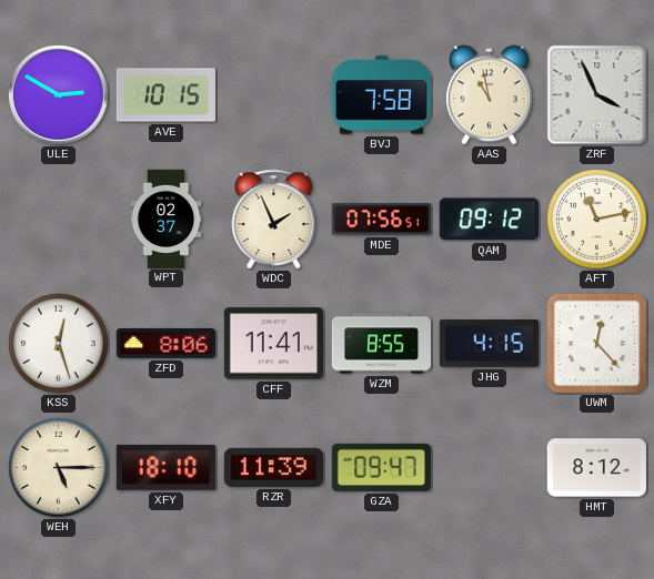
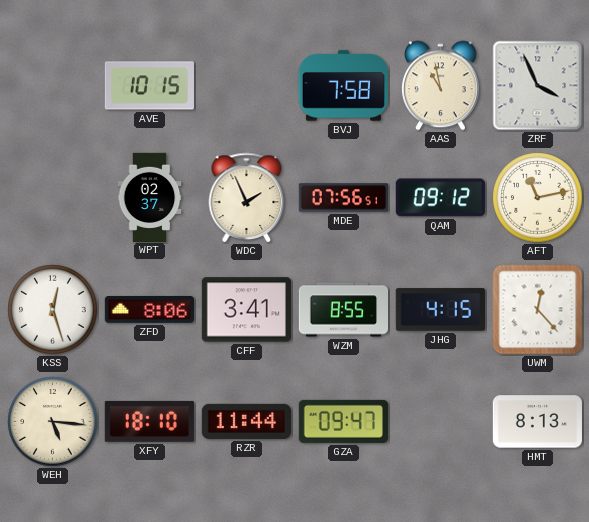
ULE: 2:50 -> none
CFF: 11:41 -> 3:41
WEH: 5:15 -> 5:16
RZR: 11:39 -> 11:44
HMT: 8:12 -> 8:13
